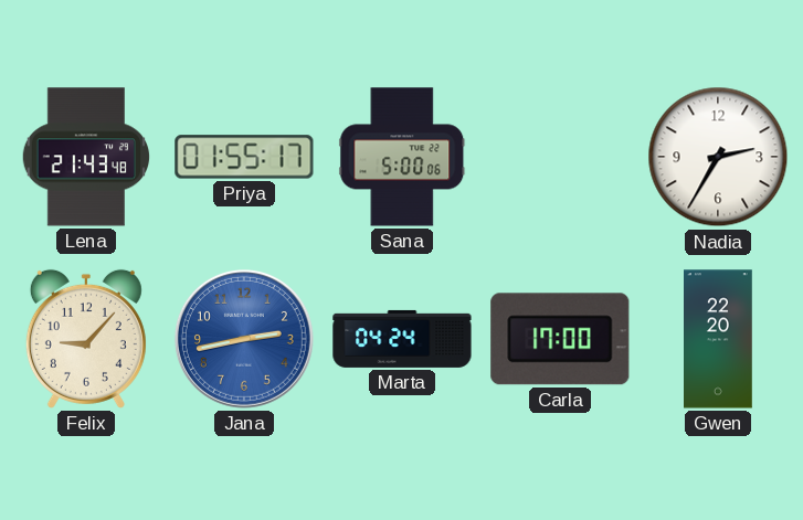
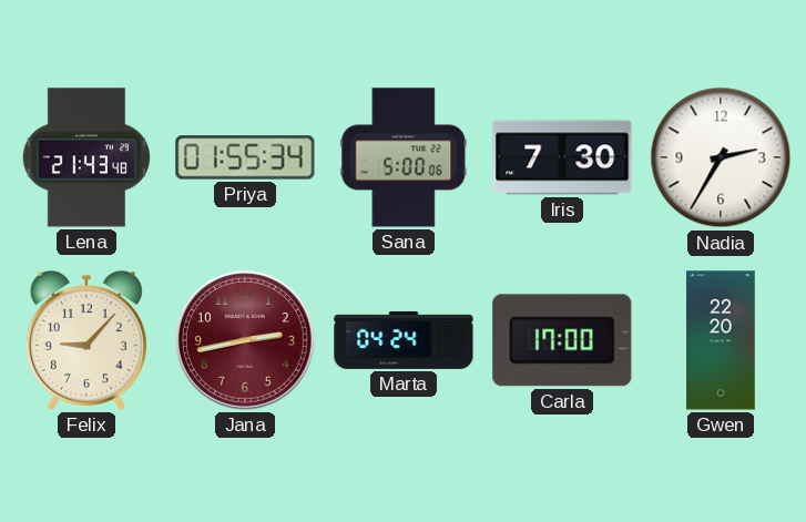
Priya: 01:55:17 -> 01:55:34
Iris: none -> 7:30
Jana dial: blue -> burgundy
